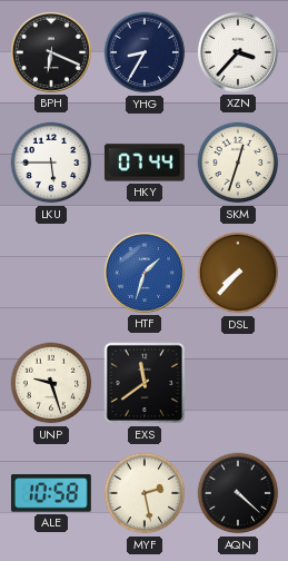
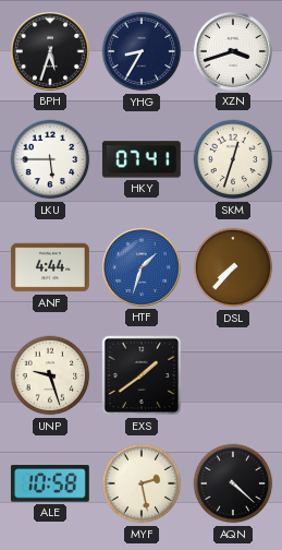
BPH: 6:19 -> 5:33
XZN: 3:37 -> 3:42
HKY: 07:44 -> 07:41
ANF: none -> 4:44
EXS: 11:39 -> 1:39
